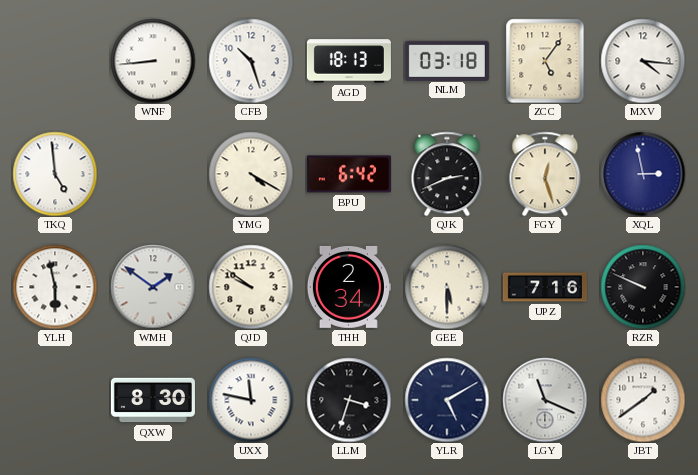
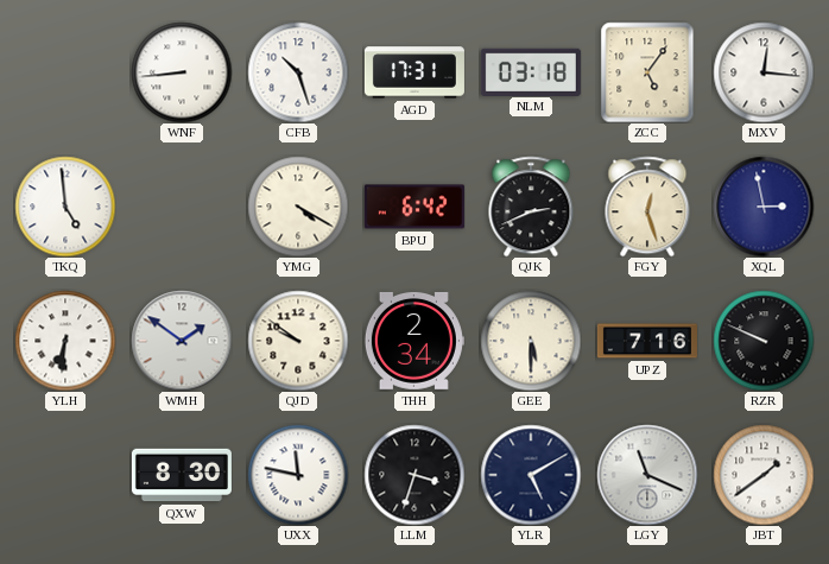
AGD: 18:13 -> 17:31
MXV: 4:16 -> 12:16
YLH: 5:58 -> 6:31
